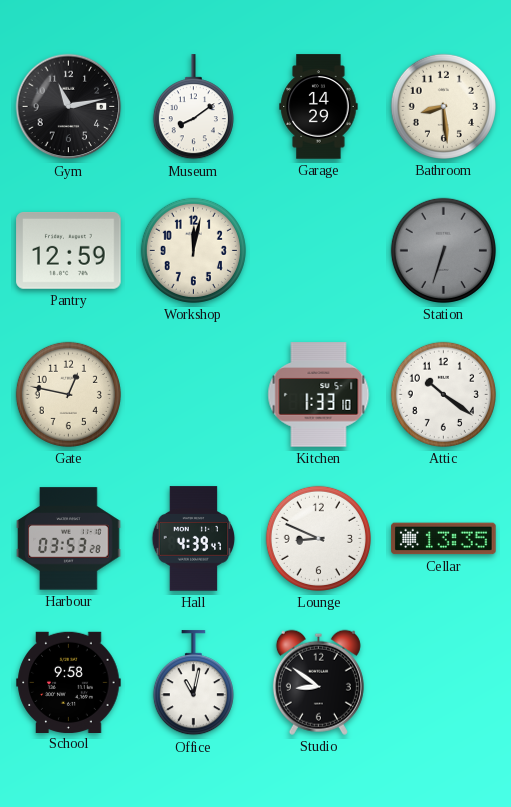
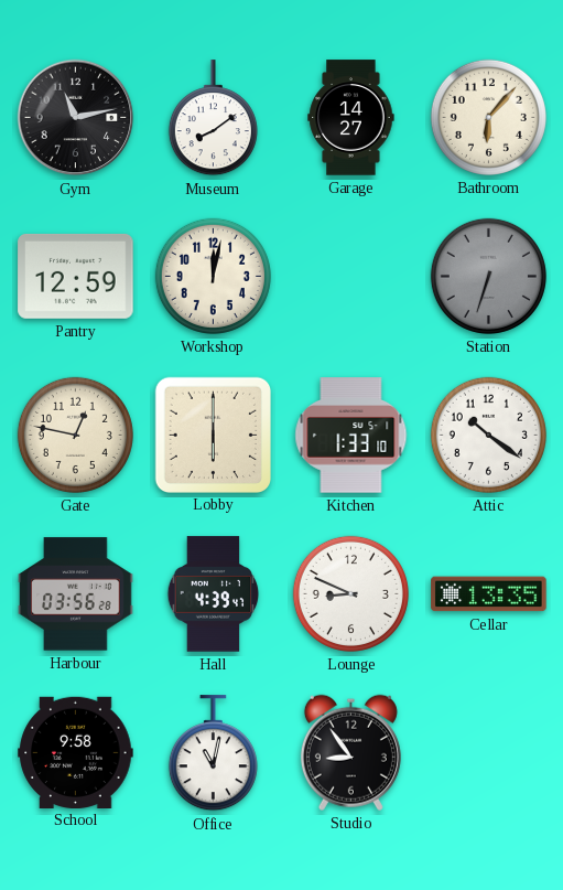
Garage: 14:29 -> 14:27
Bathroom: 8:29 -> 6:07
Lobby: none -> 6:00
Harbour: 03:53 -> 03:56
Studio: 8:51 -> 8:54
